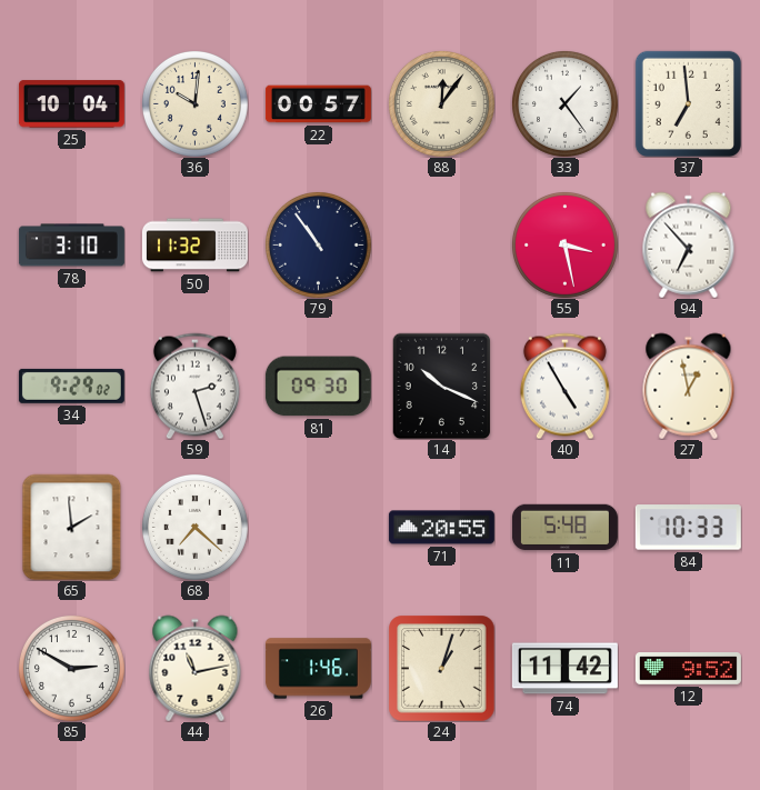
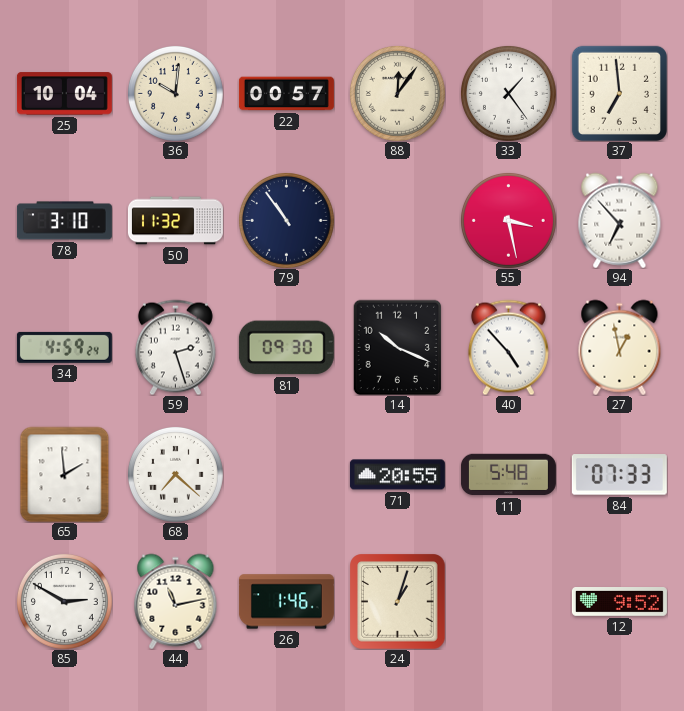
34: 9:29 -> 4:59
40: 4:55 -> 4:53
84: 10:33 -> 07:33
74: 11:42 -> none
